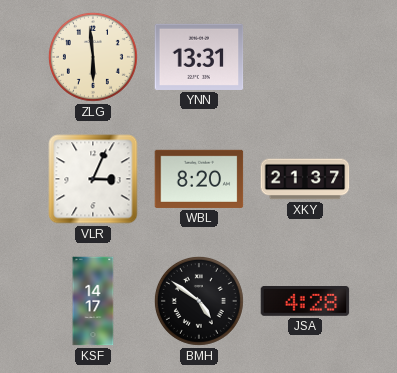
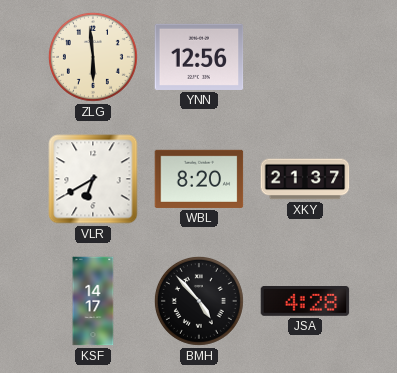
YNN: 13:31 -> 12:56
VLR: 3:04 -> 6:40
BMH: 4:51 -> 4:53
